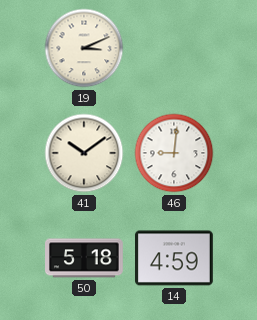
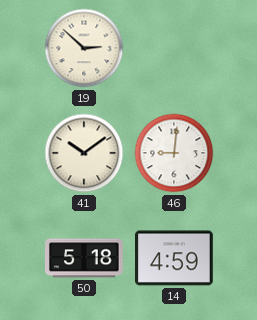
19: 3:11 -> 2:52
